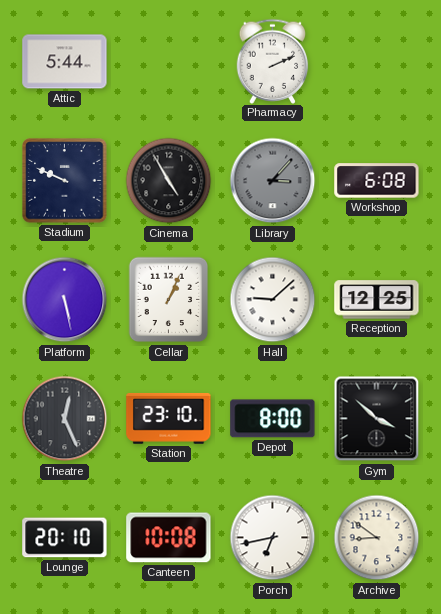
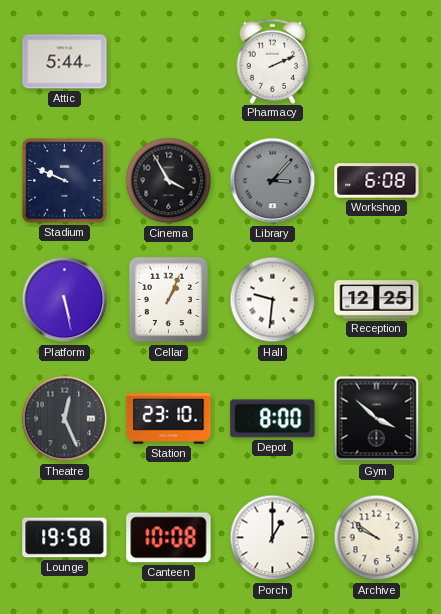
Cinema: 4:55 -> 3:55
Hall: 9:08 -> 9:31
Lounge: 20:10 -> 19:58
Porch: 6:43 -> 1:00
Archive: 8:51 -> 9:51
